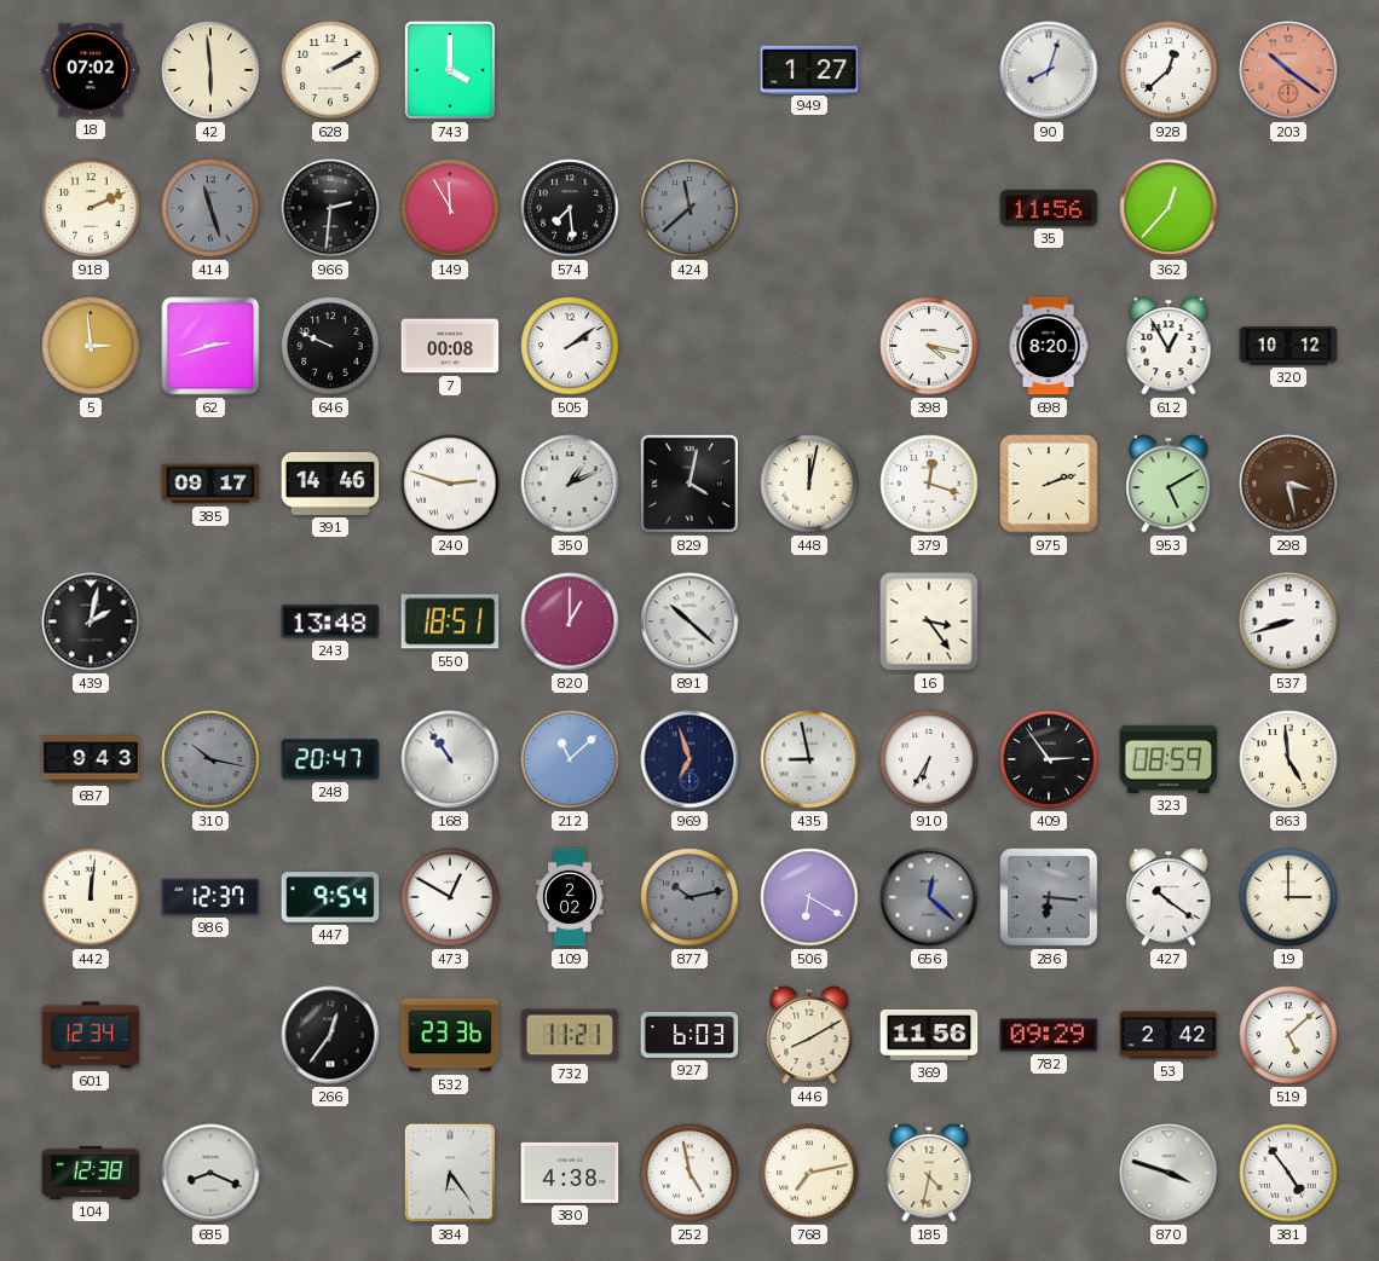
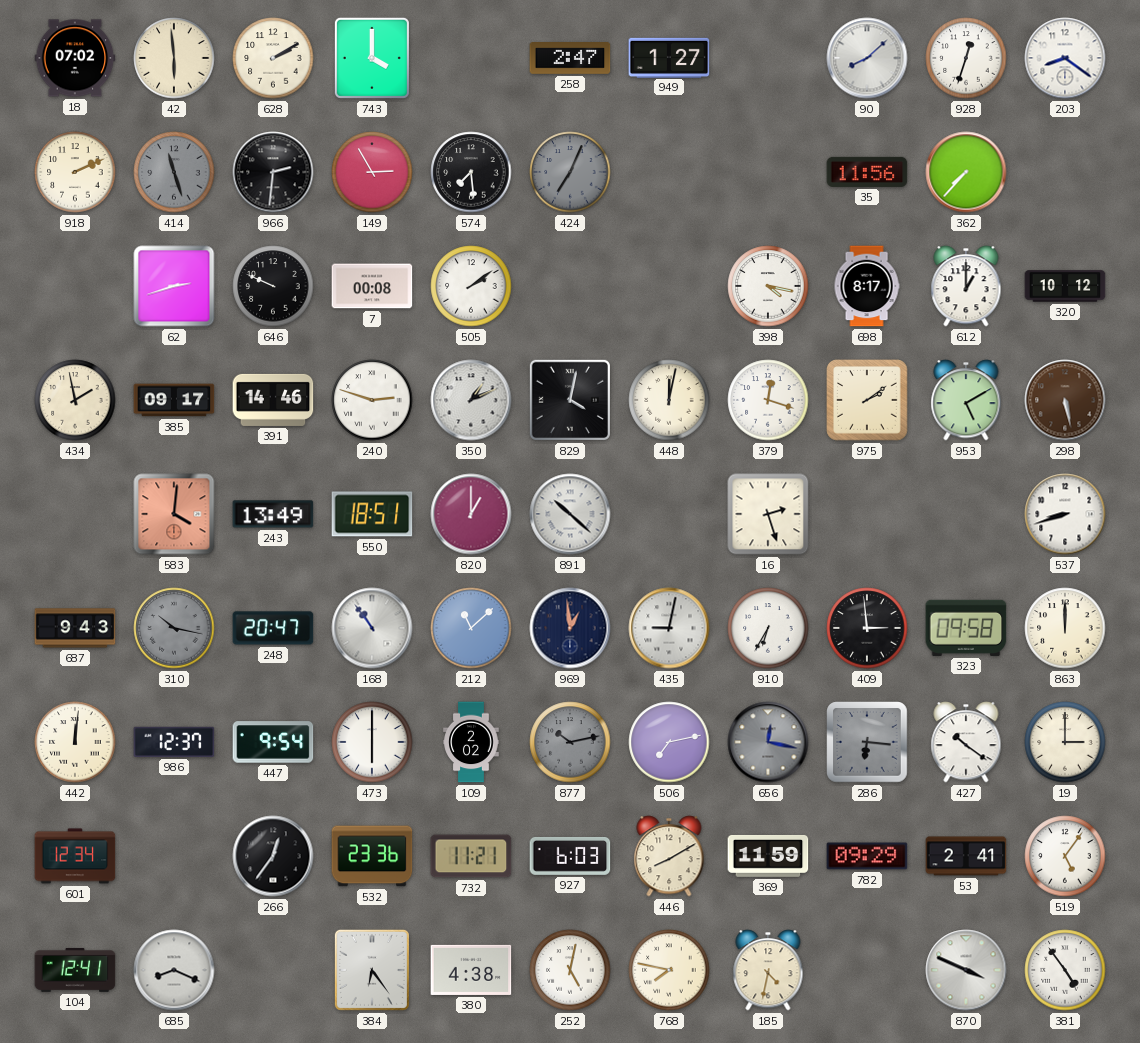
258: none -> 2:47
90: 8:03 -> 8:08
928: 12:38 -> 12:33
203: 10:21 -> 8:21
203 dial: salmon -> white
149: 11:55 -> 2:55
424: 11:38 -> 7:04
362: 12:37 -> 7:37
5: 2:59 -> none
698: 8:20 -> 8:17
612: 12:55 -> 1:00
434: none -> 1:58
975: 2:12 -> 2:09
298: 3:28 -> 5:28
439: 2:02 -> none
583: none -> 4:01
243: 13:48 -> 13:49
16: 3:24 -> 2:27
969: 6:57 -> 12:59
435: 8:58 -> 9:02
409: 2:54 -> 2:59
323: 08:59 -> 09:58
863: 4:59 -> 12:00
473: 12:50 -> 6:00
506: 6:20 -> 7:13
656: 12:22 -> 12:17
369: 11:56 -> 11:59
53: 2:42 -> 2:41
519: 5:08 -> 5:06
104: 12:38 -> 12:41
252: 4:58 -> 5:02
768: 7:13 -> 7:47
870: 3:48 -> 3:49
